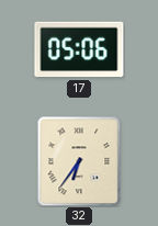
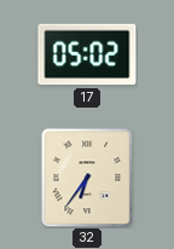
17: 05:06 -> 05:02
